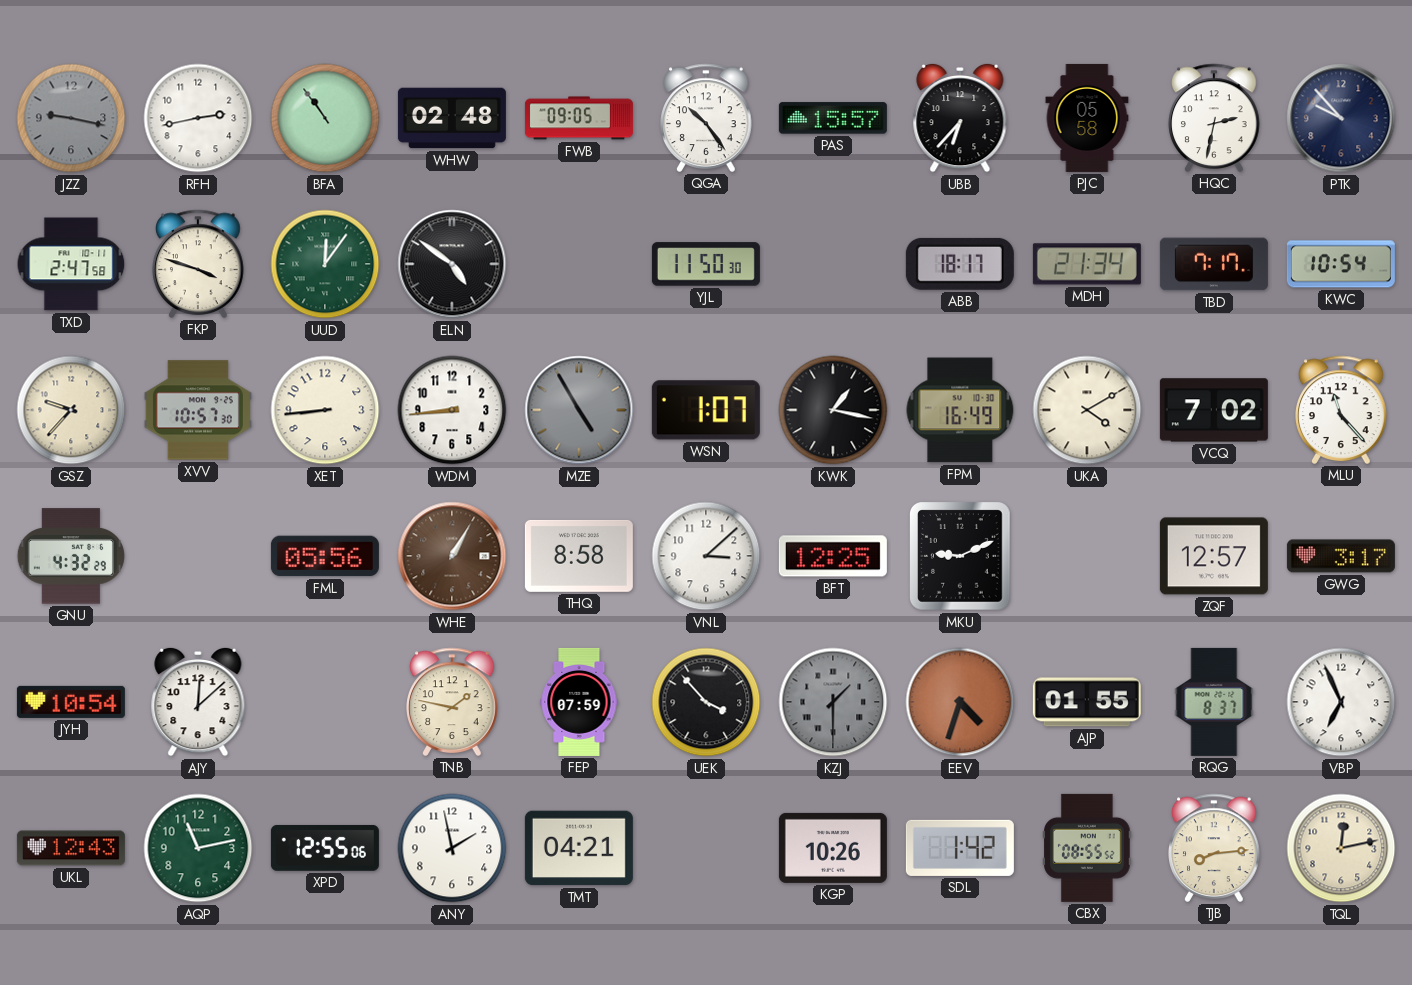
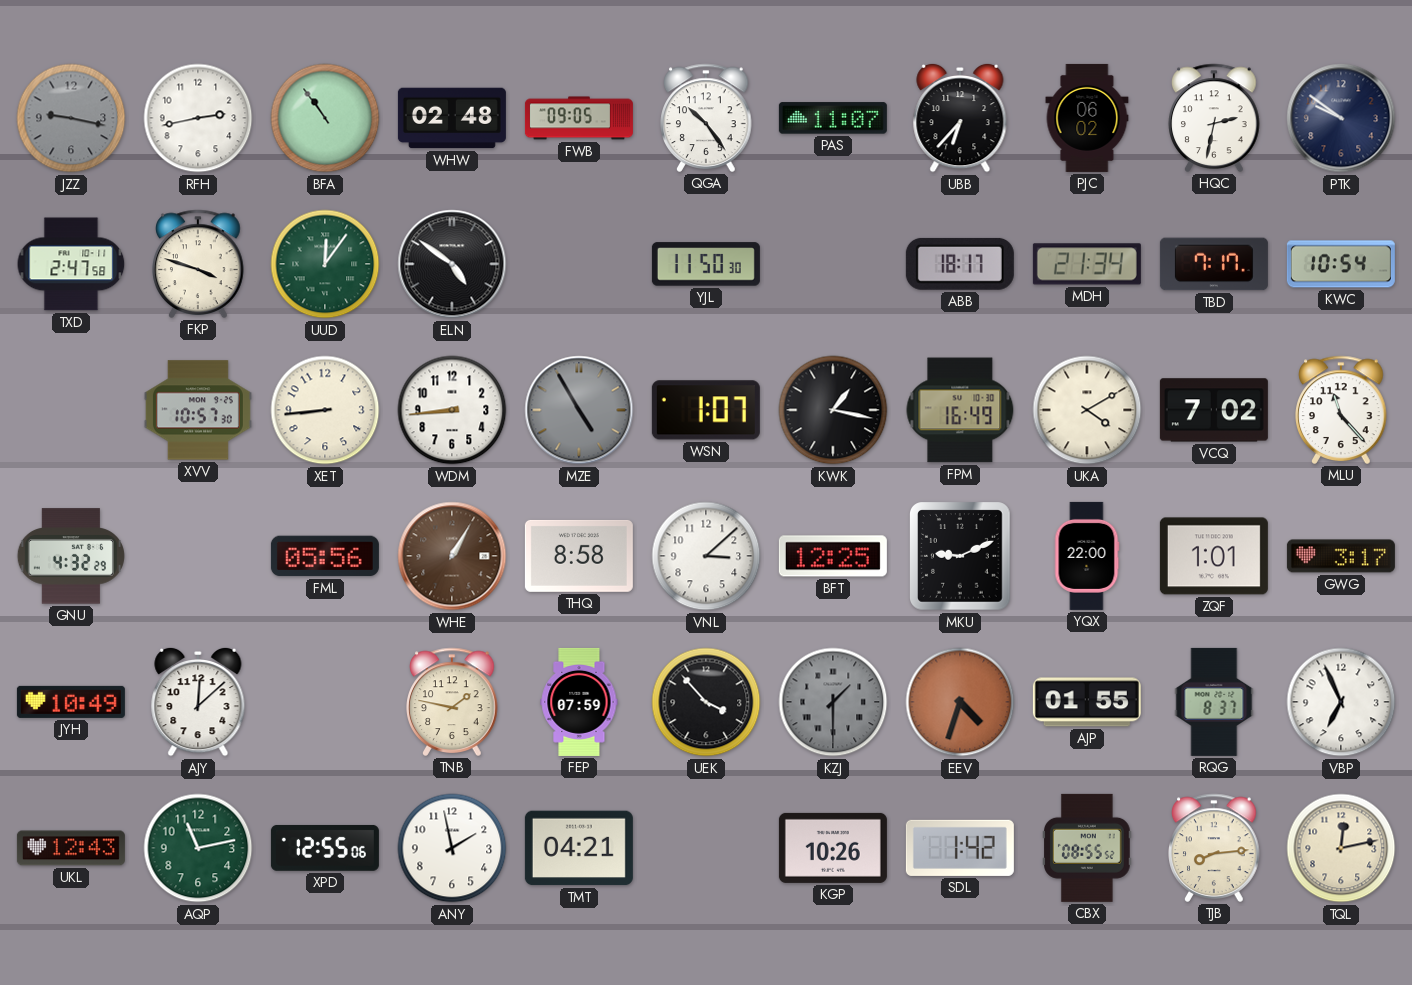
PAS: 15:57 -> 11:07
PJC: 05:58 -> 06:02
PTK: 9:53 -> 9:51
GSZ: 9:37 -> none
YQX: none -> 22:00
ZQF: 12:57 -> 1:01
JYH: 10:54 -> 10:49
